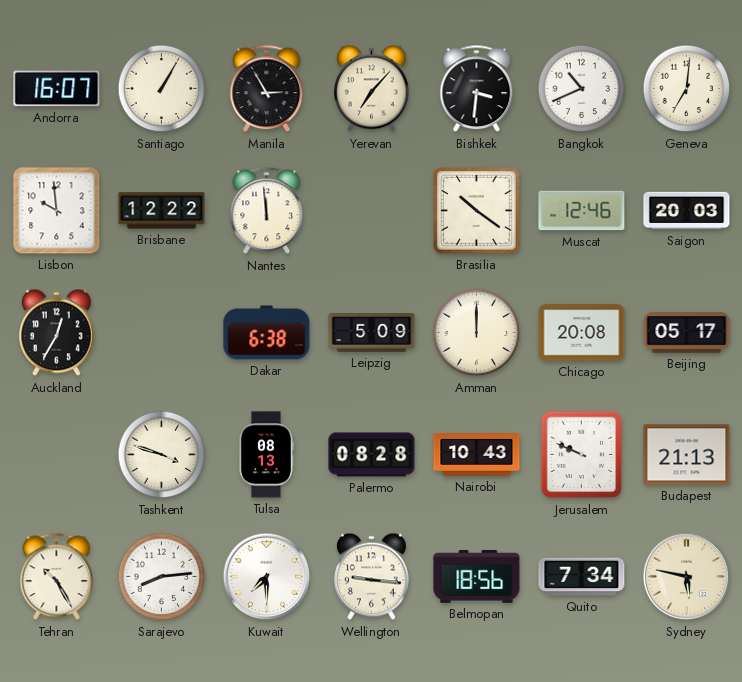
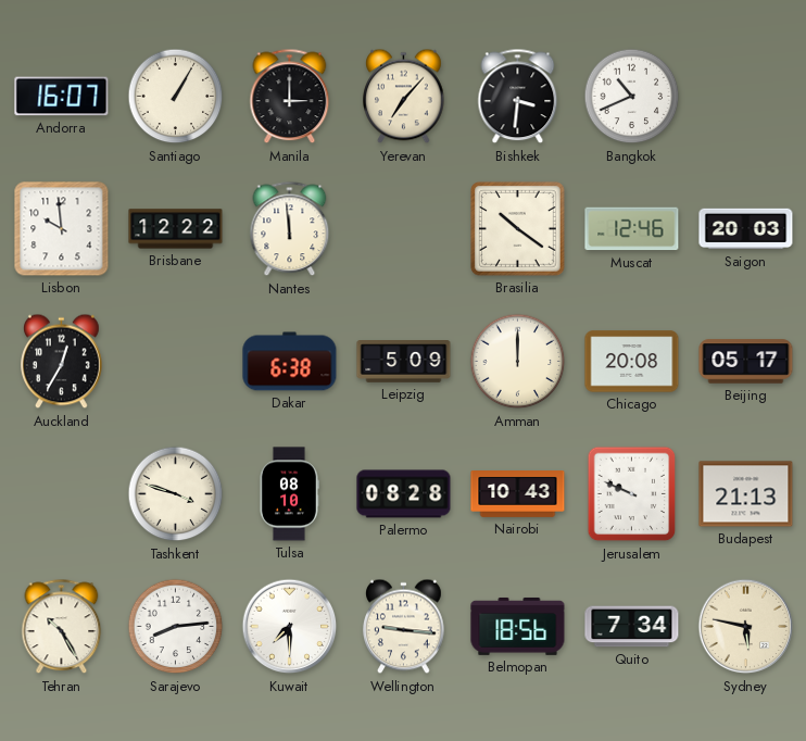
Manila: 2:55 -> 3:00
Geneva: 7:01 -> none
Tulsa: 08:13 -> 08:10
